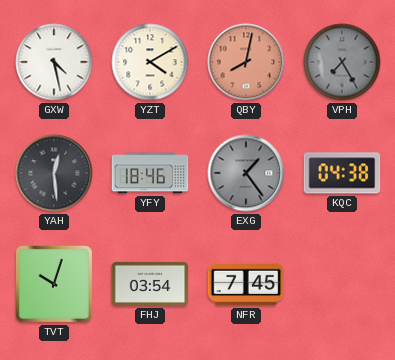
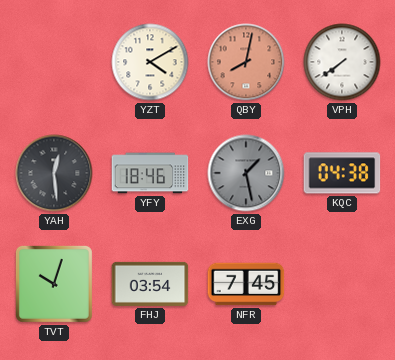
GXW: 4:28 -> none
VPH: 7:25 -> 7:39
VPH dial: grey -> white
EXG: 1:24 -> 1:28
